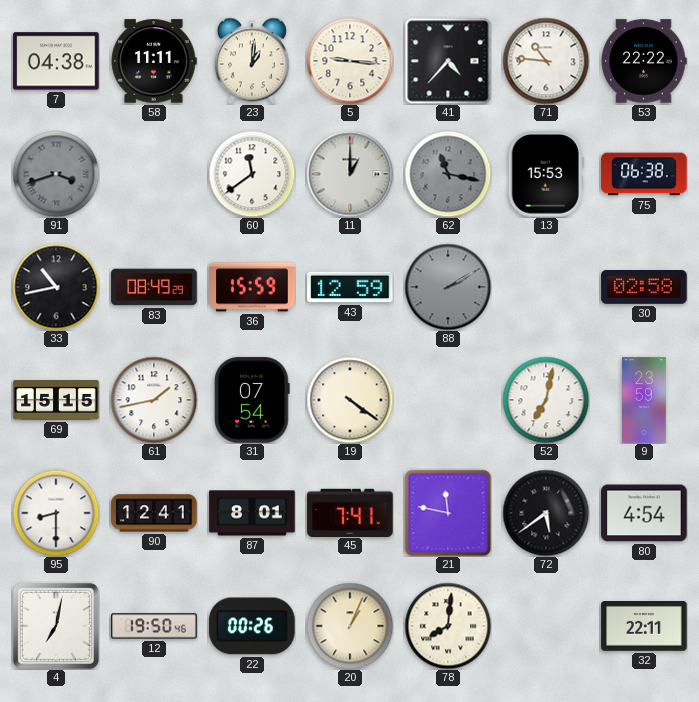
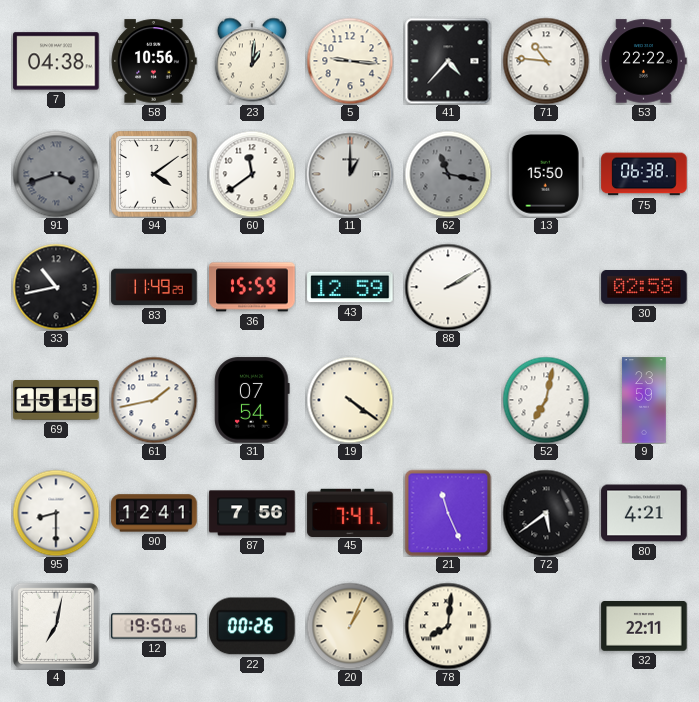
58: 11:11 -> 10:56
94: none -> 4:09
13: 15:53 -> 15:50
83: 08:49 -> 11:49
88 dial: grey -> white
87: 8:01 -> 7:56
21: 11:47 -> 11:26
80: 4:54 -> 4:21
